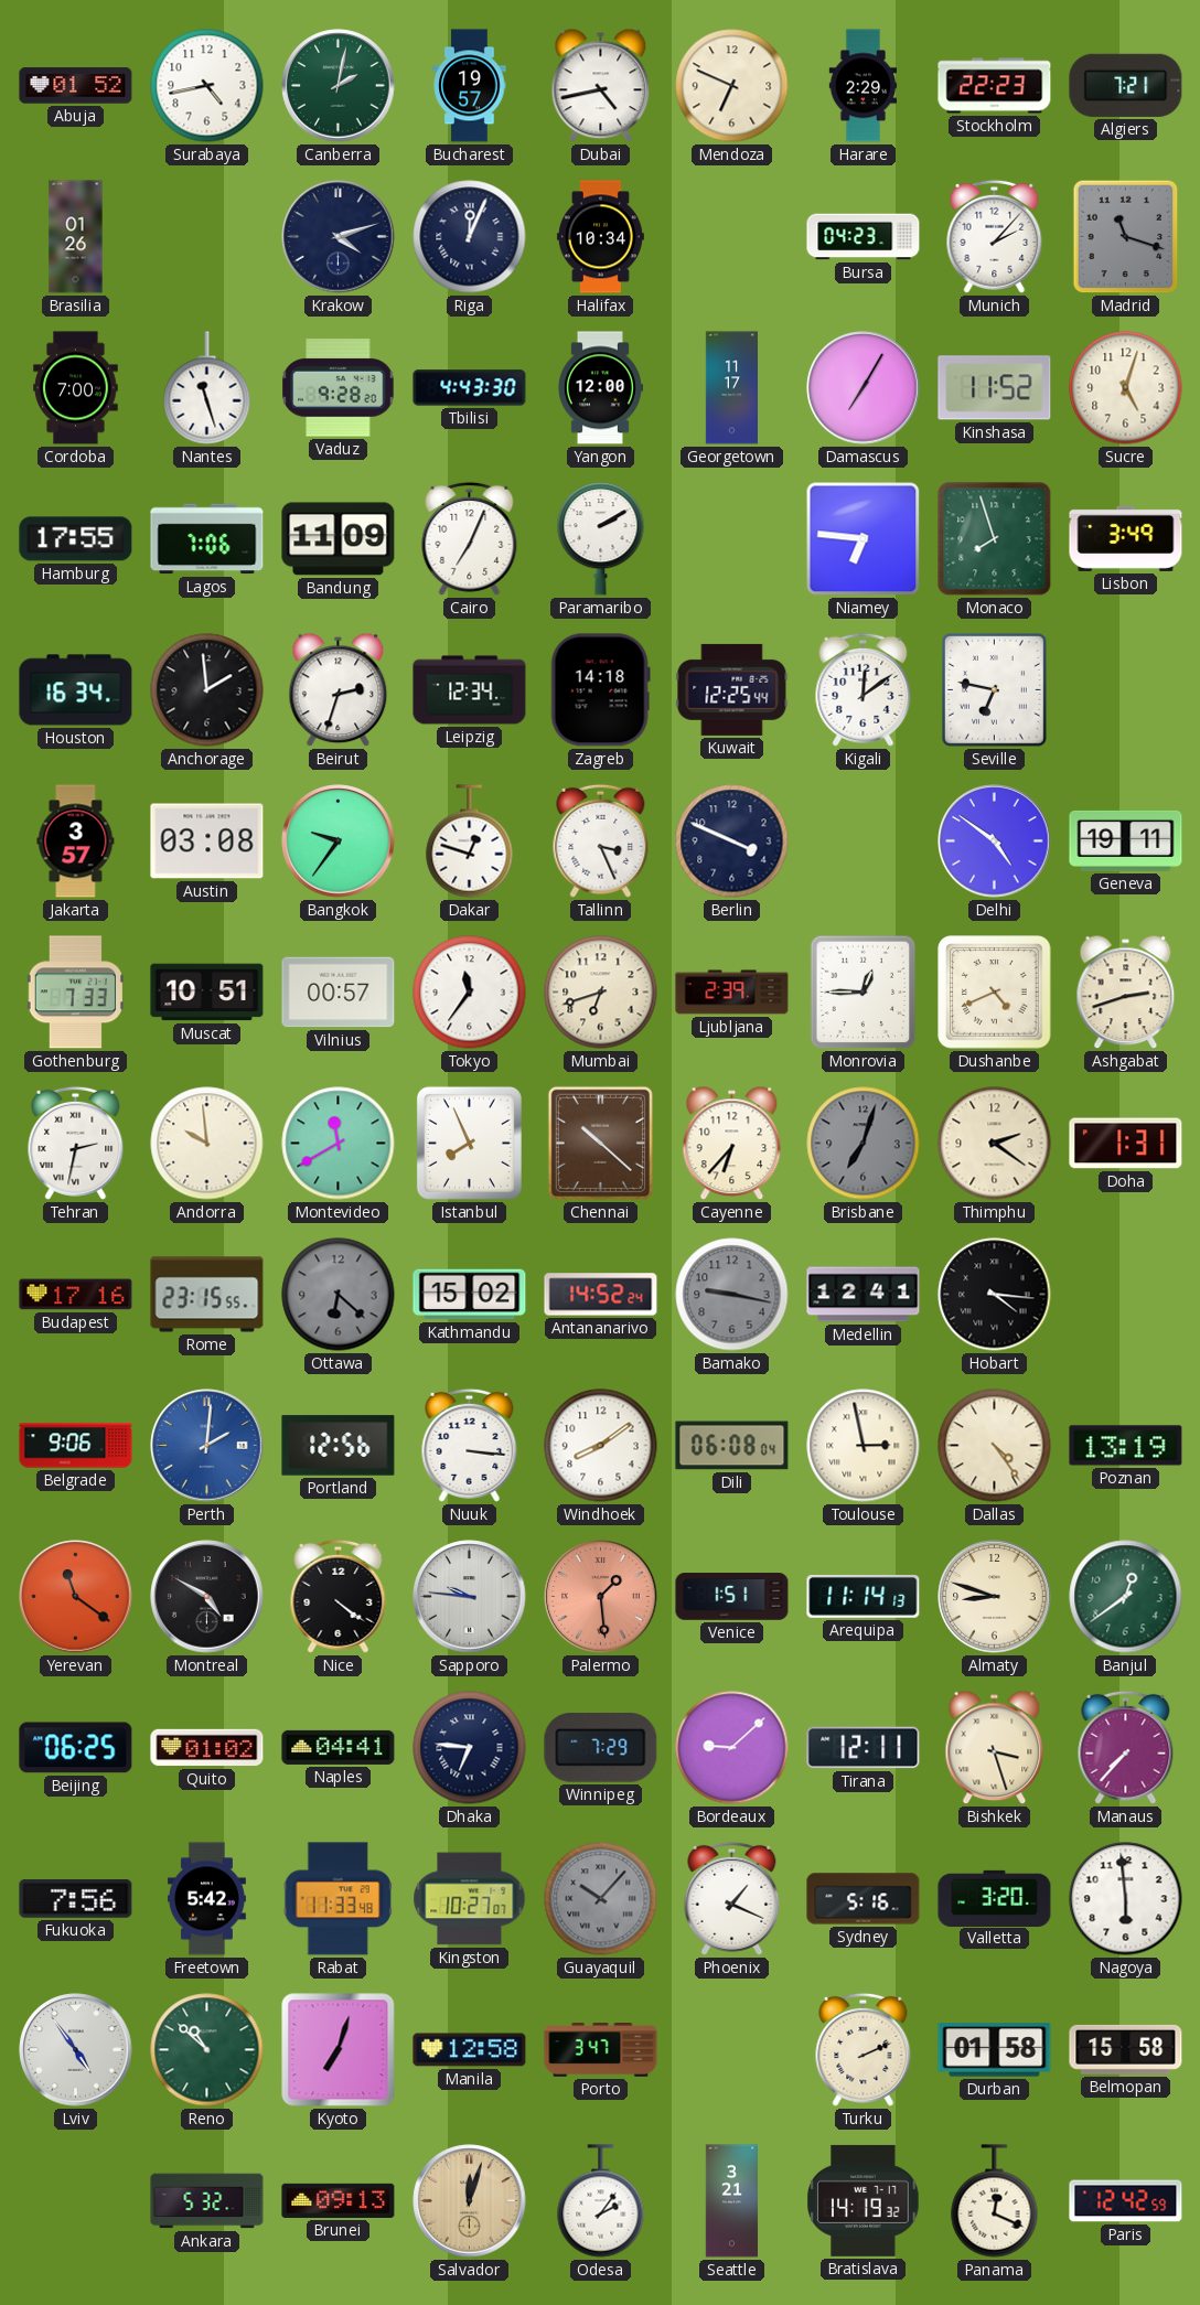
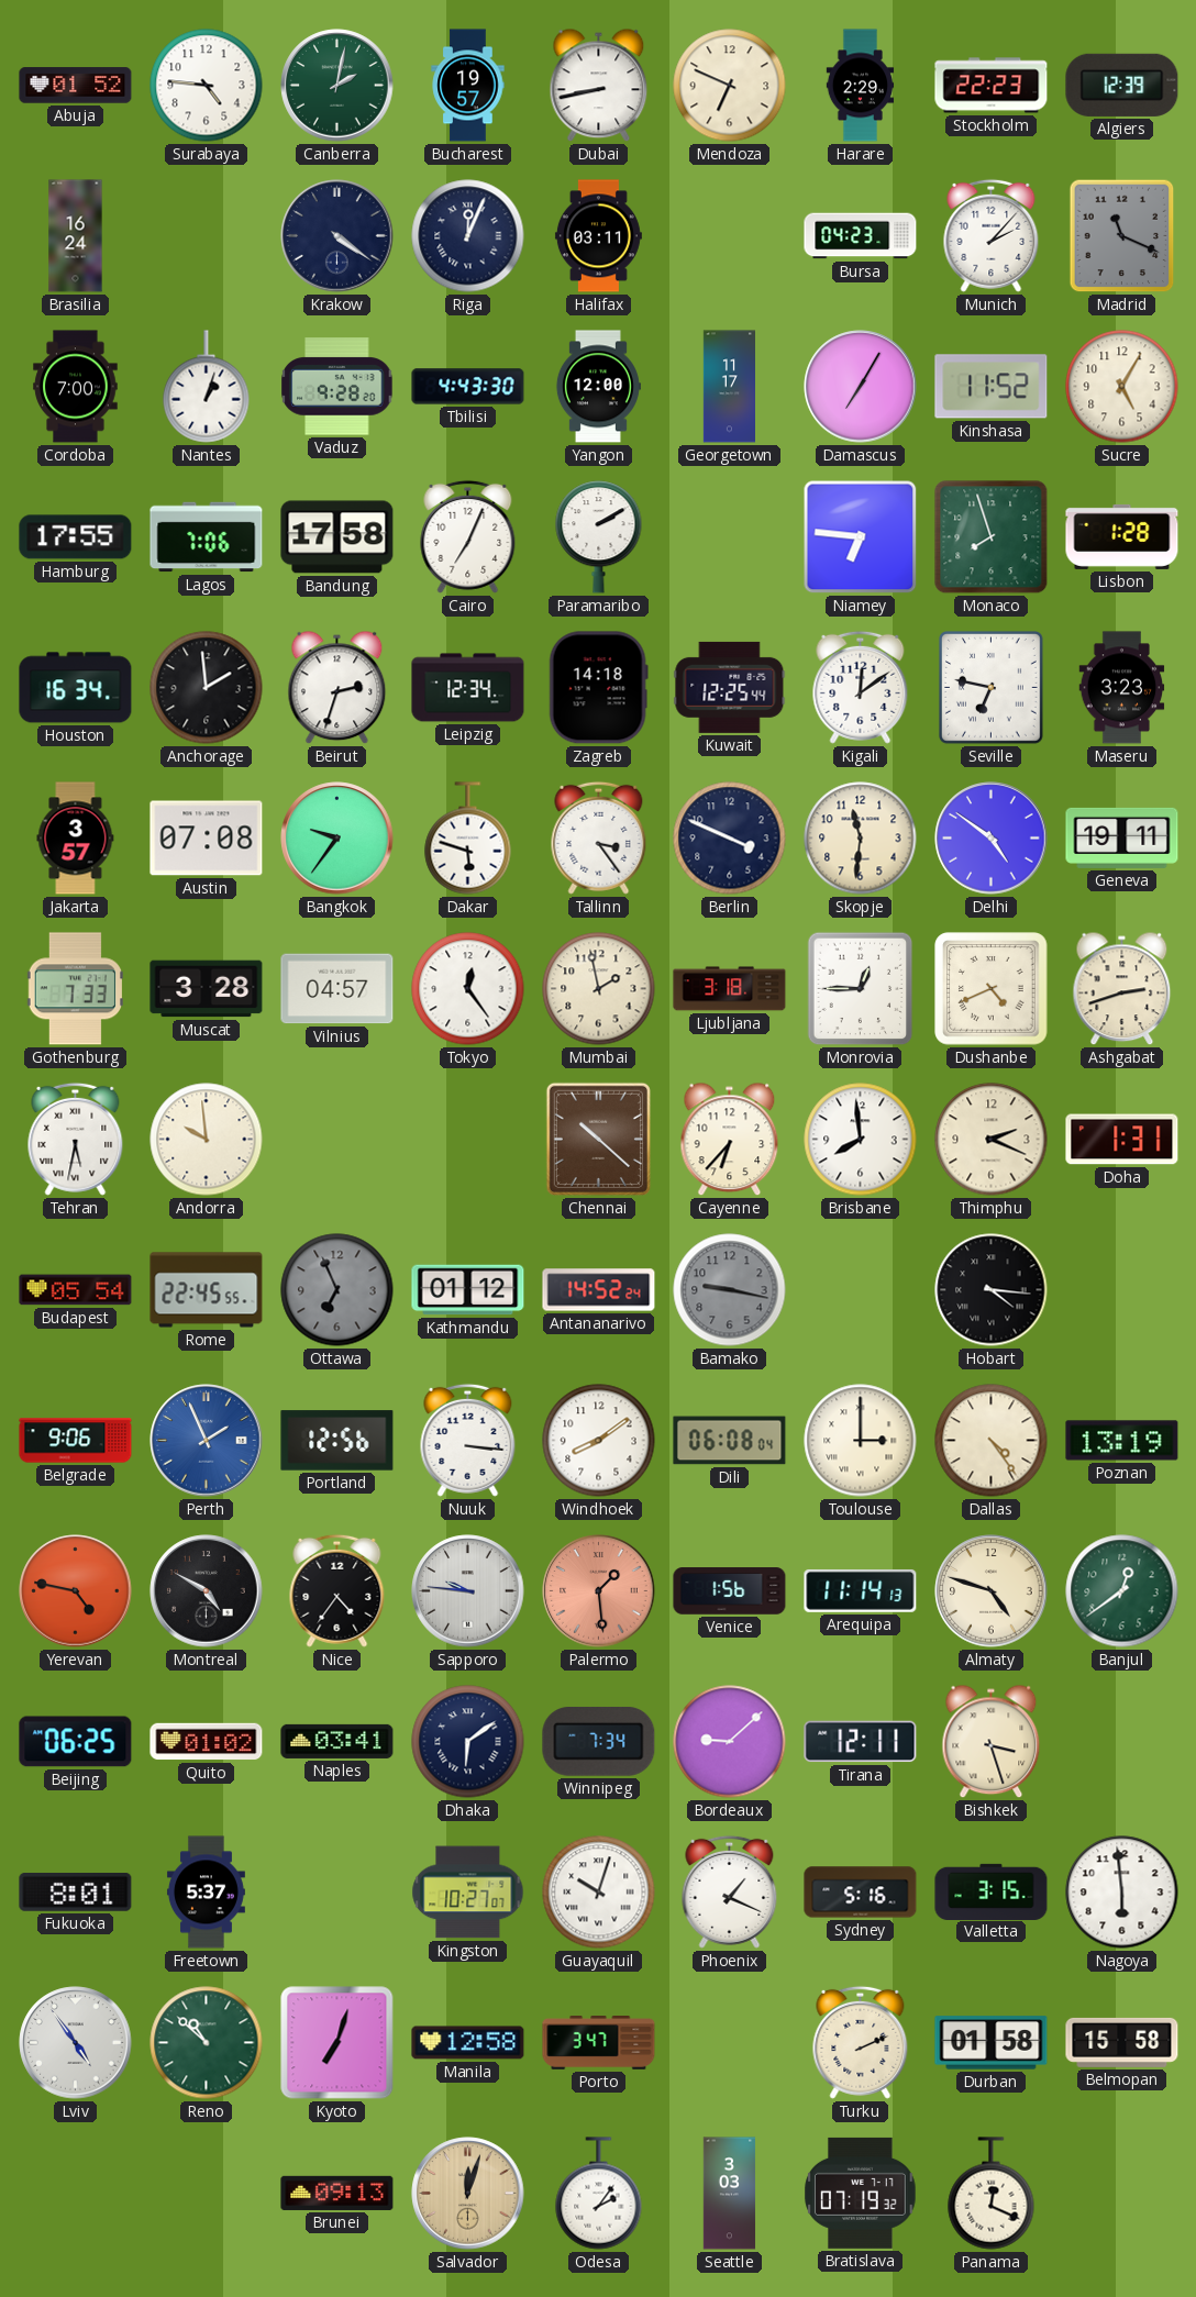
Surabaya: 4:43 -> 4:46
Dubai: 4:43 -> 8:43
Algiers: 7:21 -> 12:39
Brasilia: 01:26 -> 16:24
Krakow: 4:12 -> 4:21
Halifax: 10:34 -> 03:11
Madrid: 11:18 -> 11:19
Nantes: 11:27 -> 1:03
Sucre: 5:03 -> 5:05
Bandung: 11:09 -> 17:58
Lisbon: 3:49 -> 1:28
Maseru: none -> 3:23
Austin: 03:08 -> 07:08
Dakar: 12:48 -> 5:48
Tallinn: 3:26 -> 3:24
Skopje: none -> 11:31
Muscat: 10:51 -> 3:28
Vilnius: 00:57 -> 04:57
Tokyo: 11:36 -> 12:24
Mumbai: 6:42 -> 1:58
Ljubljana: 2:39 -> 3:18
Tehran: 2:32 -> 5:32
Montevideo: 11:40 -> none
Istanbul: 7:56 -> none
Brisbane: 7:03 -> 7:59
Brisbane dial: grey -> white
Thimphu: 2:21 -> 2:19
Budapest: 17:16 -> 05:54
Rome: 23:15 -> 22:45
Ottawa: 6:22 -> 6:56
Kathmandu: 15:02 -> 01:12
Medellin: 12:41 -> none
Perth: 2:01 -> 1:56
Toulouse: 2:58 -> 3:00
Yerevan: 11:21 -> 4:47
Nice: 4:21 -> 4:36
Venice: 1:51 -> 1:56
Almaty: 8:48 -> 4:48
Naples: 04:41 -> 03:41
Dhaka: 6:46 -> 6:09
Winnipeg: 7:29 -> 7:34
Manaus: 7:37 -> none
Fukuoka: 7:56 -> 8:01
Freetown: 5:42 -> 5:37
Rabat: 11:33 -> none
Guayaquil: 10:07 -> 10:03
Guayaquil dial: grey -> white
Valletta: 3:20 -> 3:15
Ankara: 5:32 -> none
Seattle: 3:21 -> 3:03
Bratislava: 14:19 -> 07:19
Paris: 12:42 -> none
